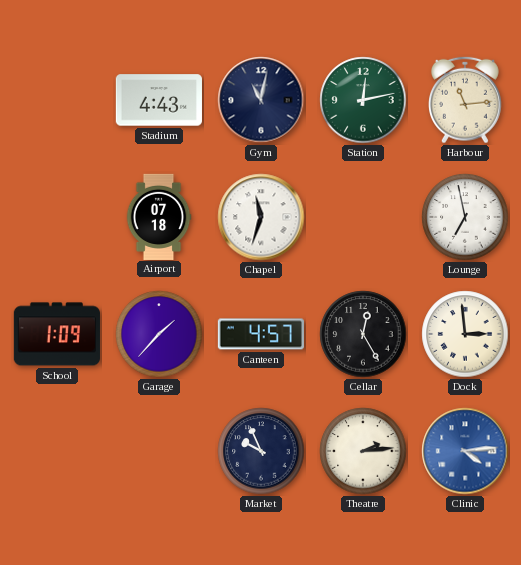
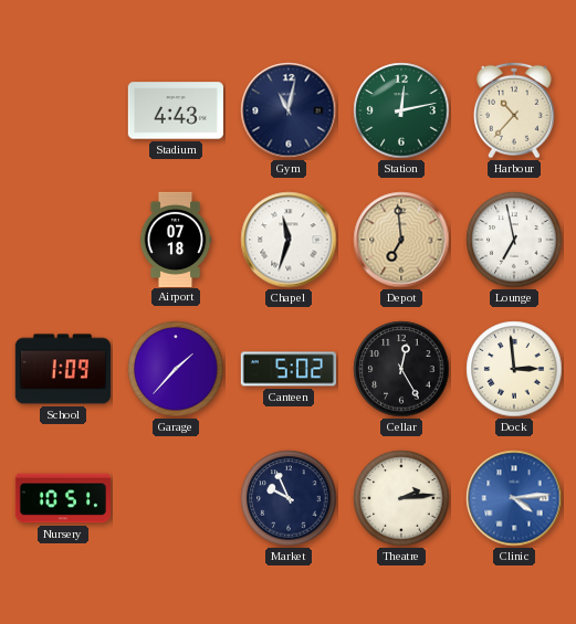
Harbour: 11:14 -> 10:37
Depot: none -> 6:59
Canteen: 4:57 -> 5:02
Nursery: none -> 10:51
